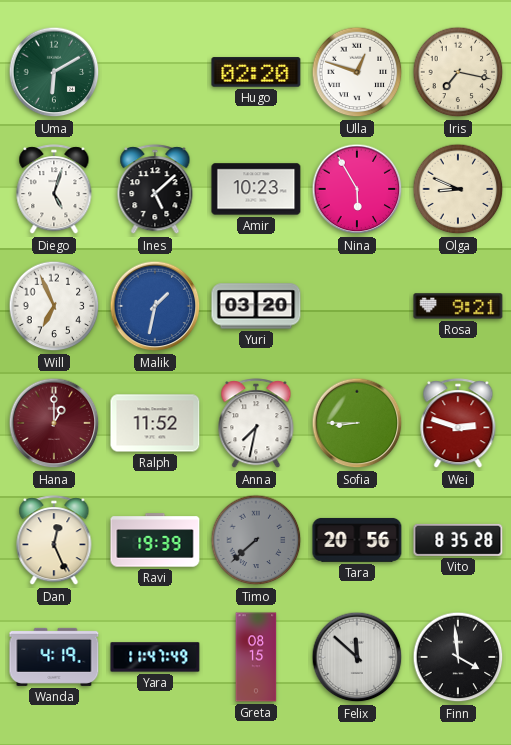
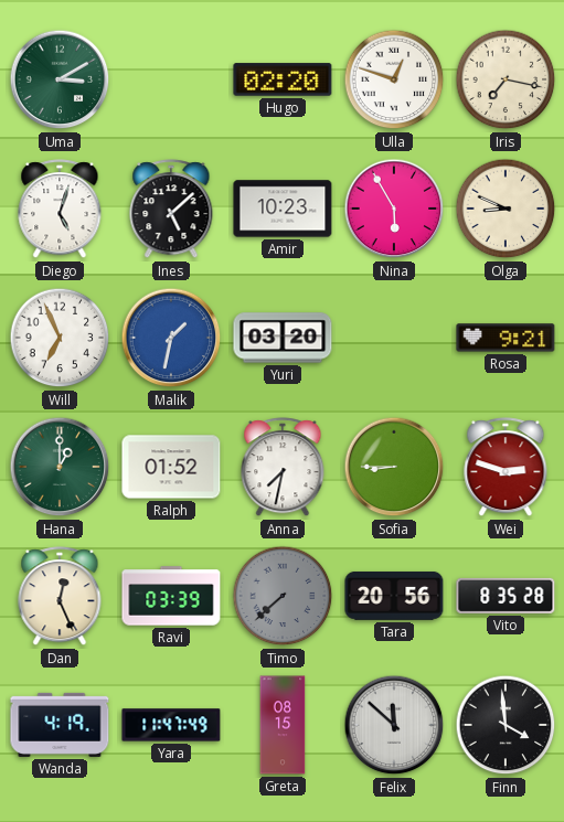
Uma: 6:10 -> 3:10
Hana dial: burgundy -> green
Ralph: 11:52 -> 01:52
Ravi: 19:39 -> 03:39
